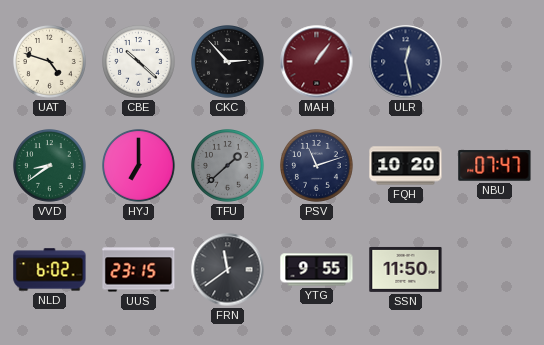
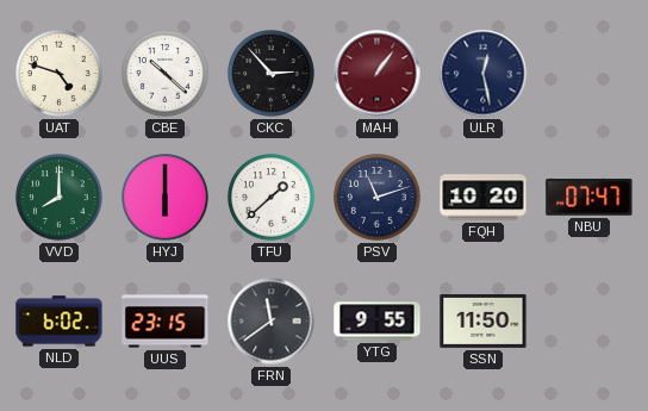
VVD: 8:39 -> 8:00
HYJ: 7:00 -> 6:00
TFU dial: grey -> white
